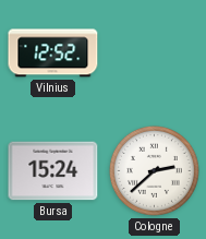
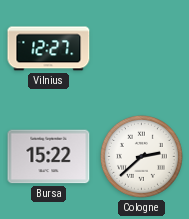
Vilnius: 12:52 -> 12:27
Bursa: 15:24 -> 15:22
